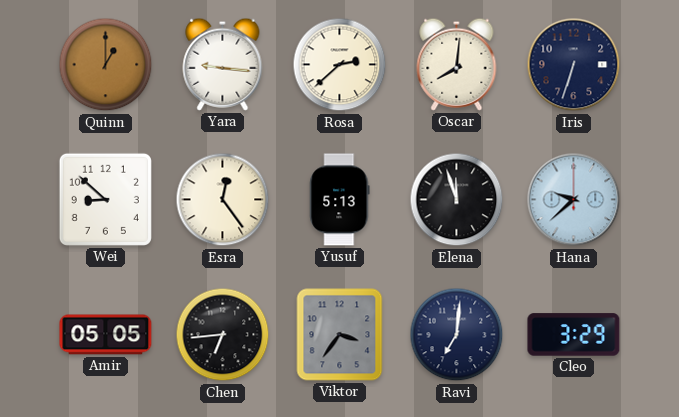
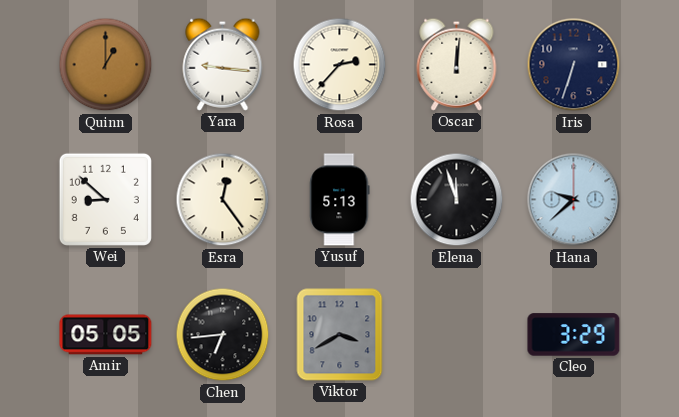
Rosa: 2:38 -> 2:37
Oscar: 8:01 -> 12:01
Viktor: 3:36 -> 3:40
Ravi: 7:01 -> none
